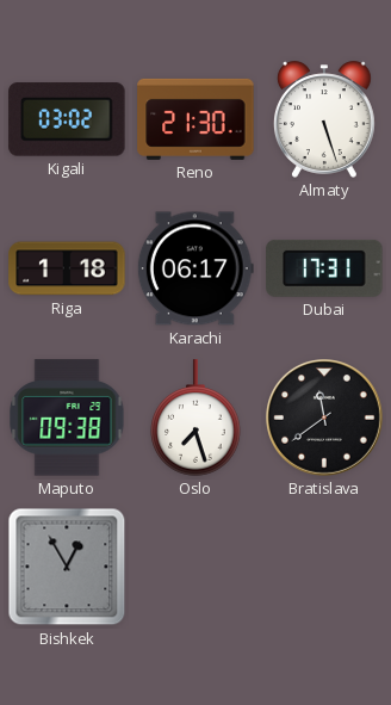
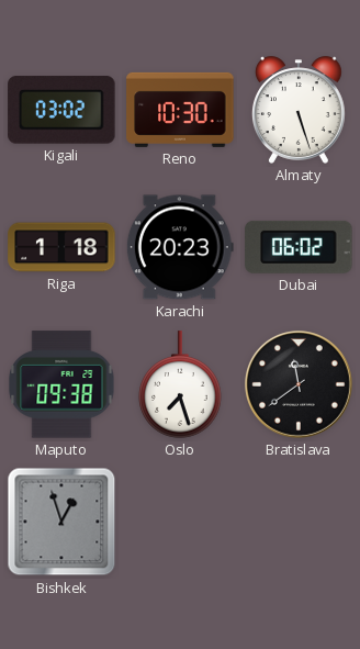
Reno: 21:30 -> 10:30
Karachi: 06:17 -> 20:23
Dubai: 17:31 -> 06:02
Bishkek: 12:55 -> 12:57
